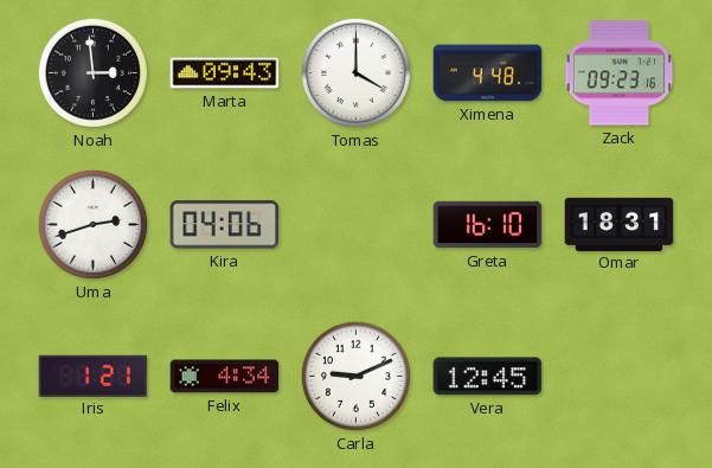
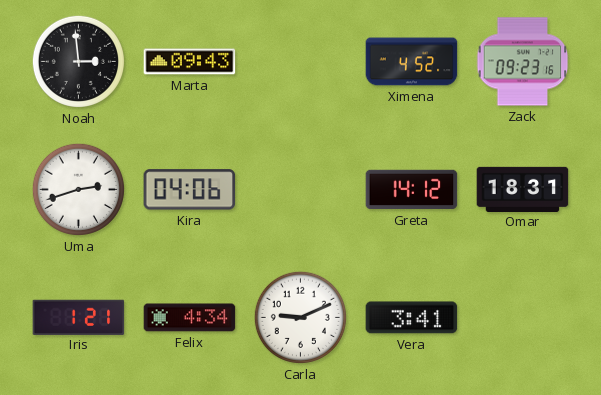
Tomas: 4:00 -> none
Ximena: 4:48 -> 4:52
Greta: 16:10 -> 14:12
Vera: 12:45 -> 3:41
